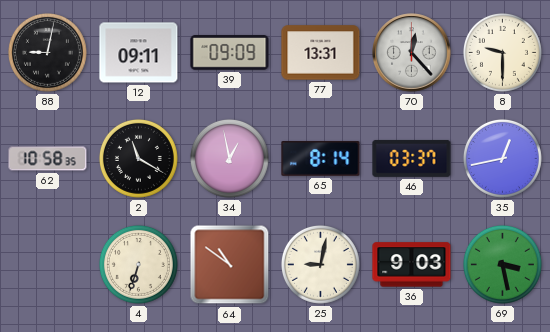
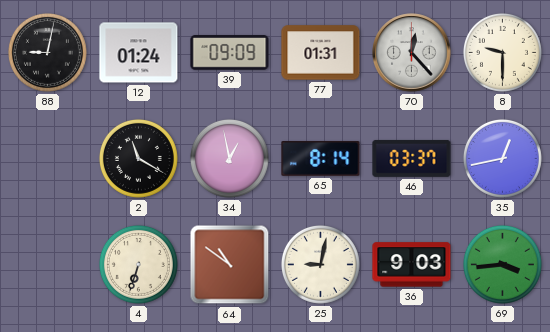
12: 09:11 -> 01:24
77: 13:31 -> 01:31
62: 10:58 -> none
69: 3:28 -> 3:44
